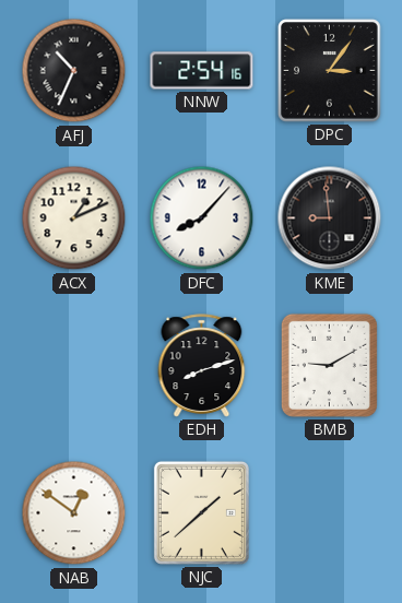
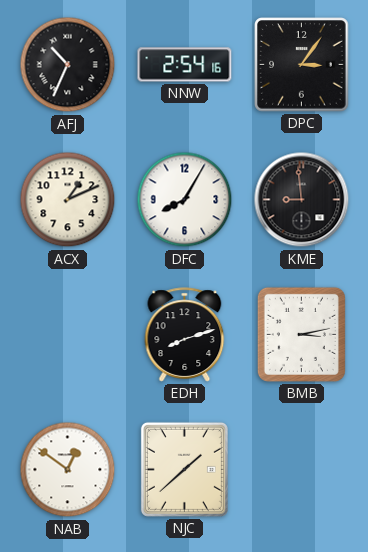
DFC: 8:07 -> 8:05
BMB: 9:10 -> 3:13
